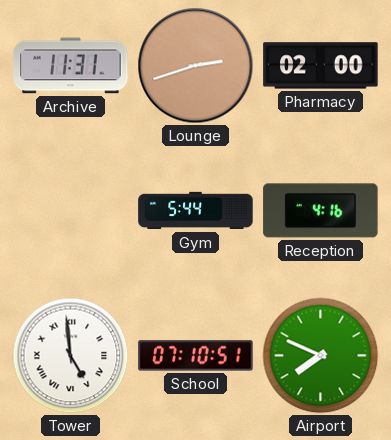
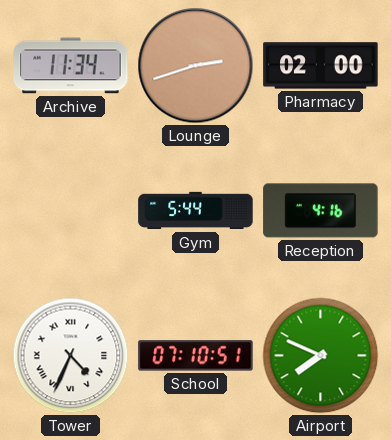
Archive: 11:31 -> 11:34
Tower: 4:59 -> 4:34
